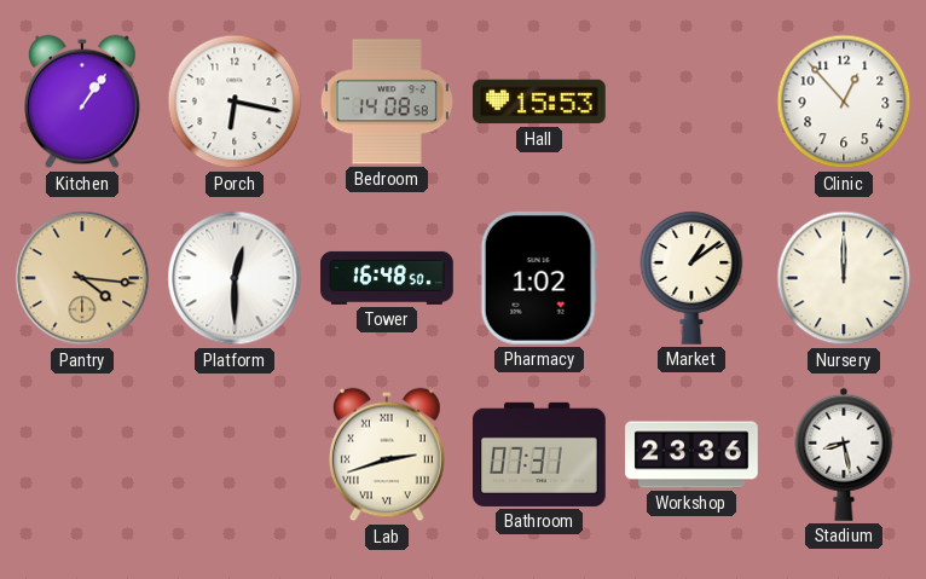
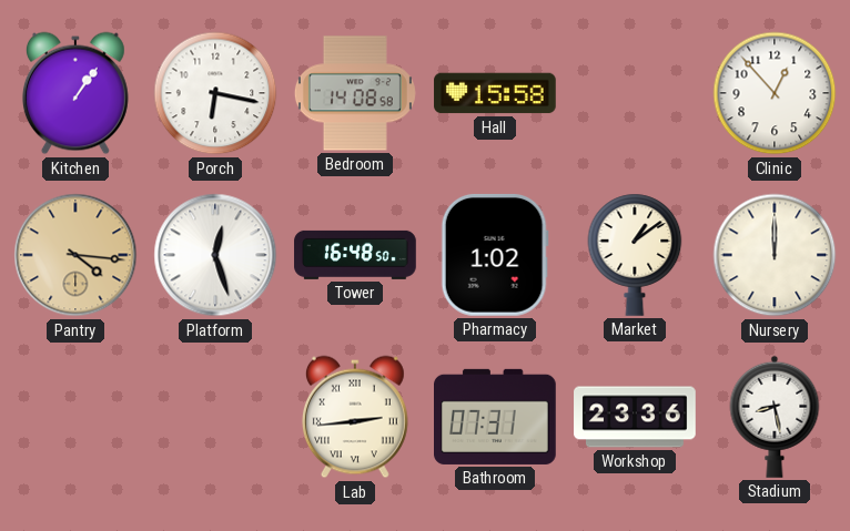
Hall: 15:53 -> 15:58
Platform: 12:30 -> 12:27
Lab: 2:42 -> 2:44
